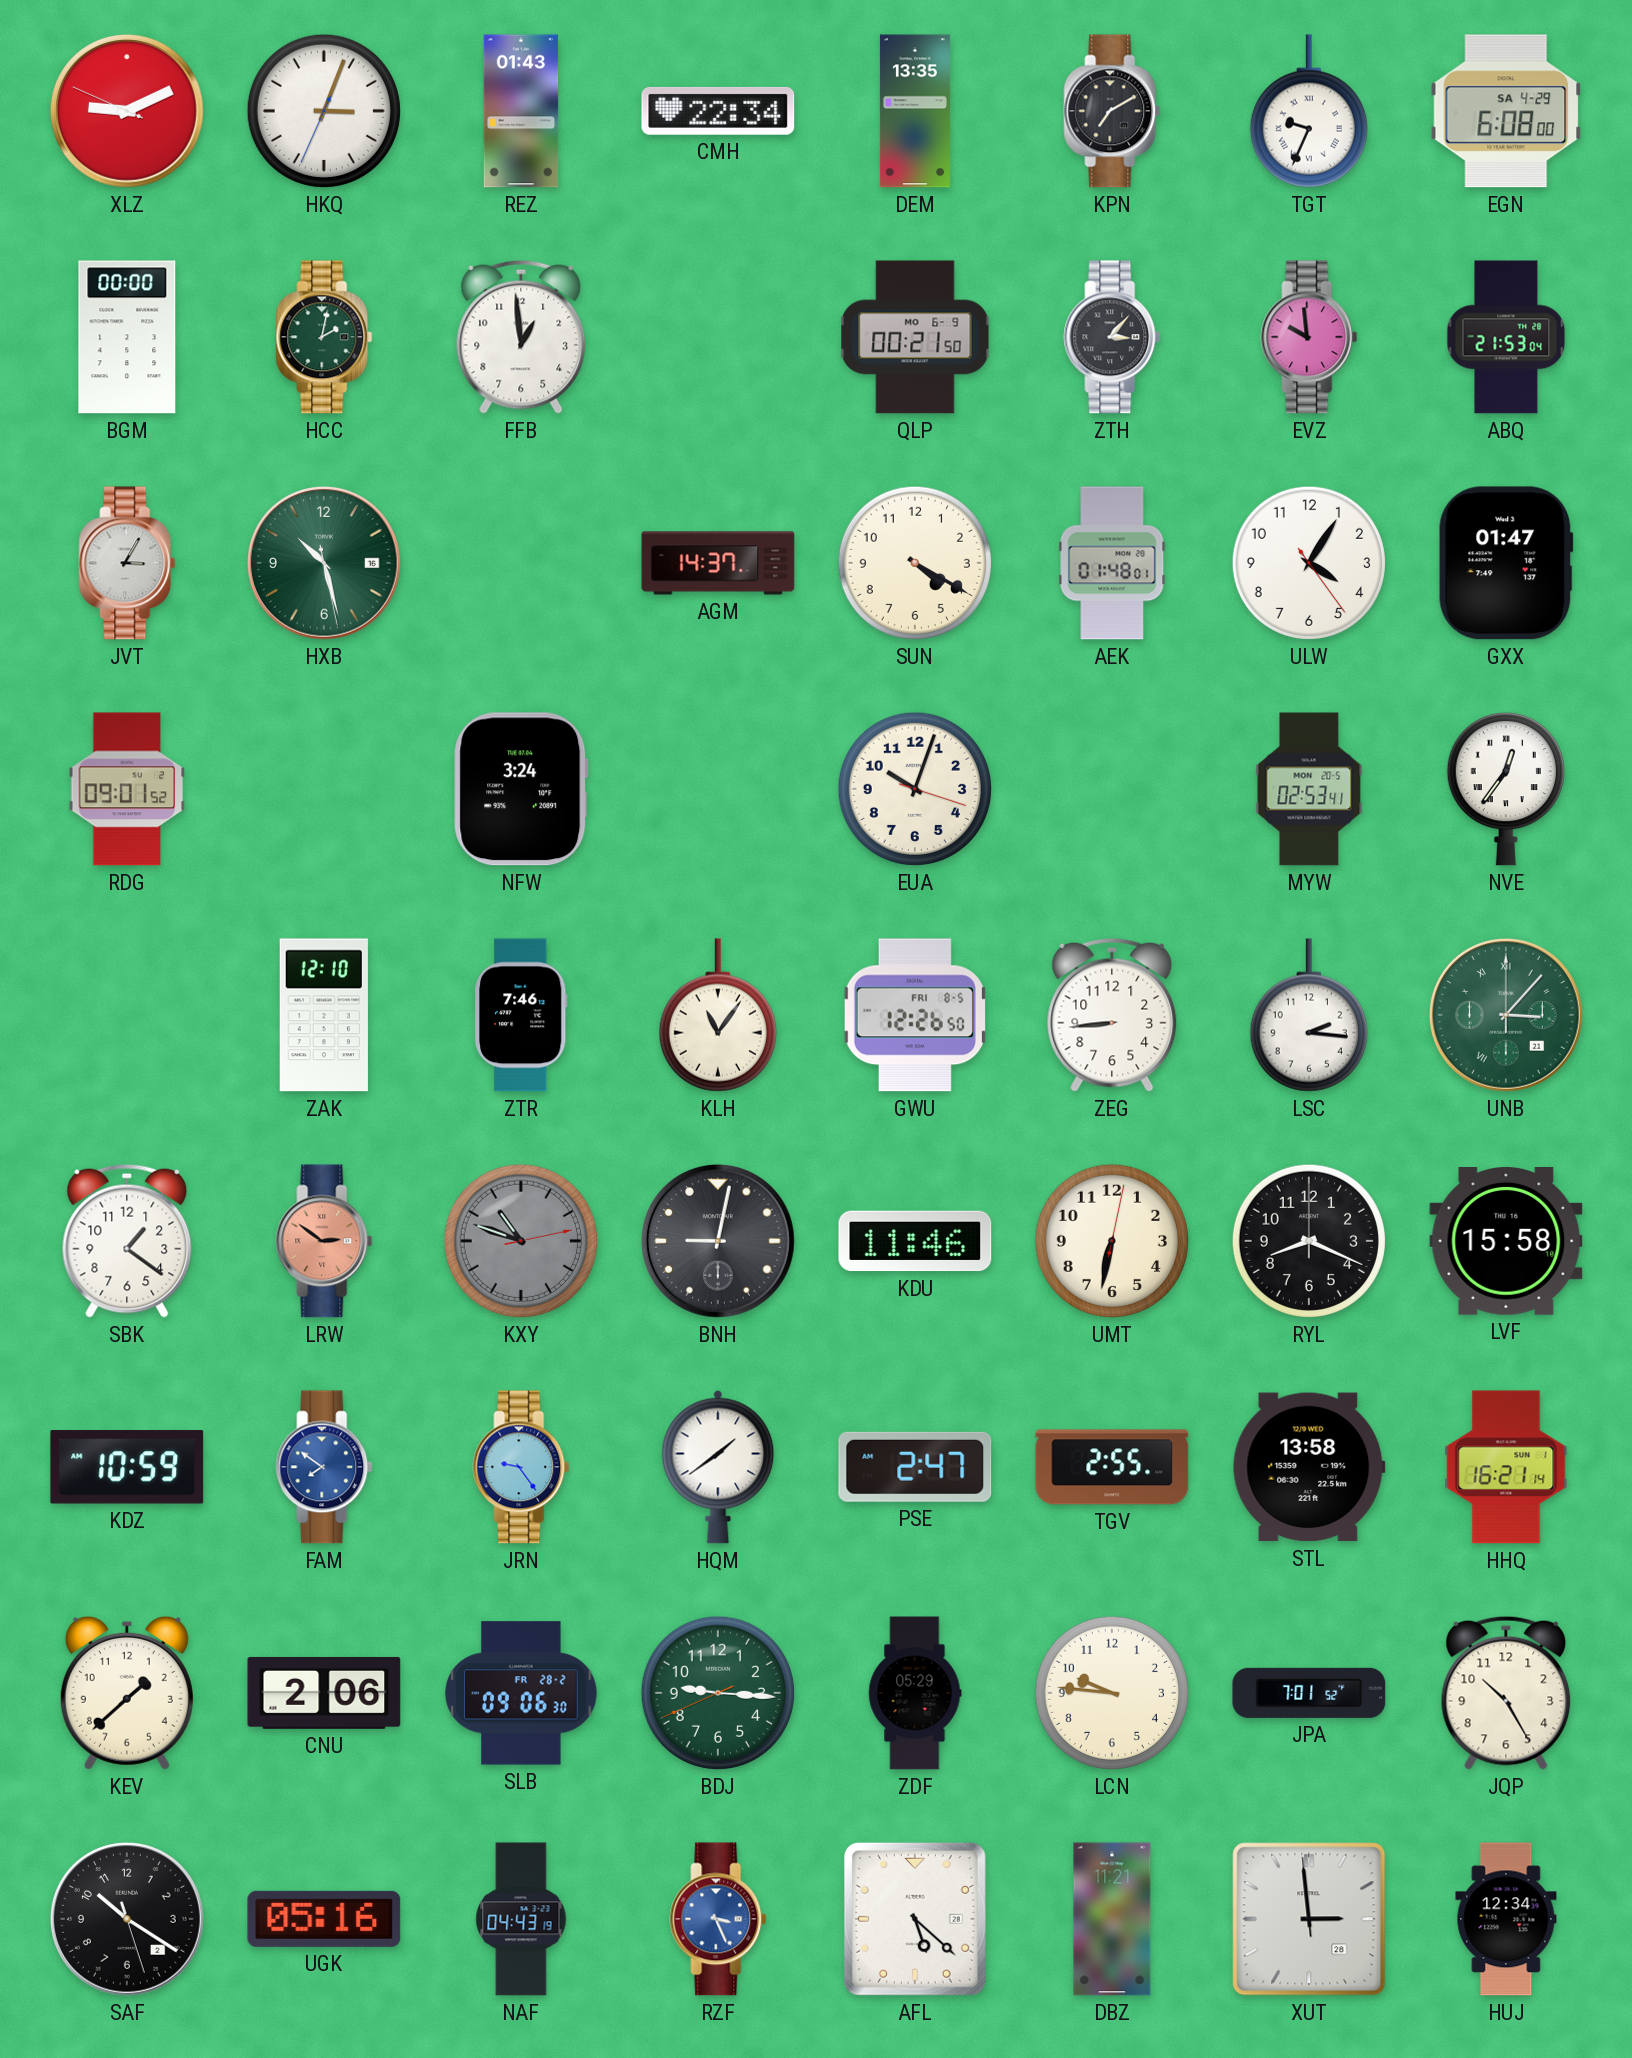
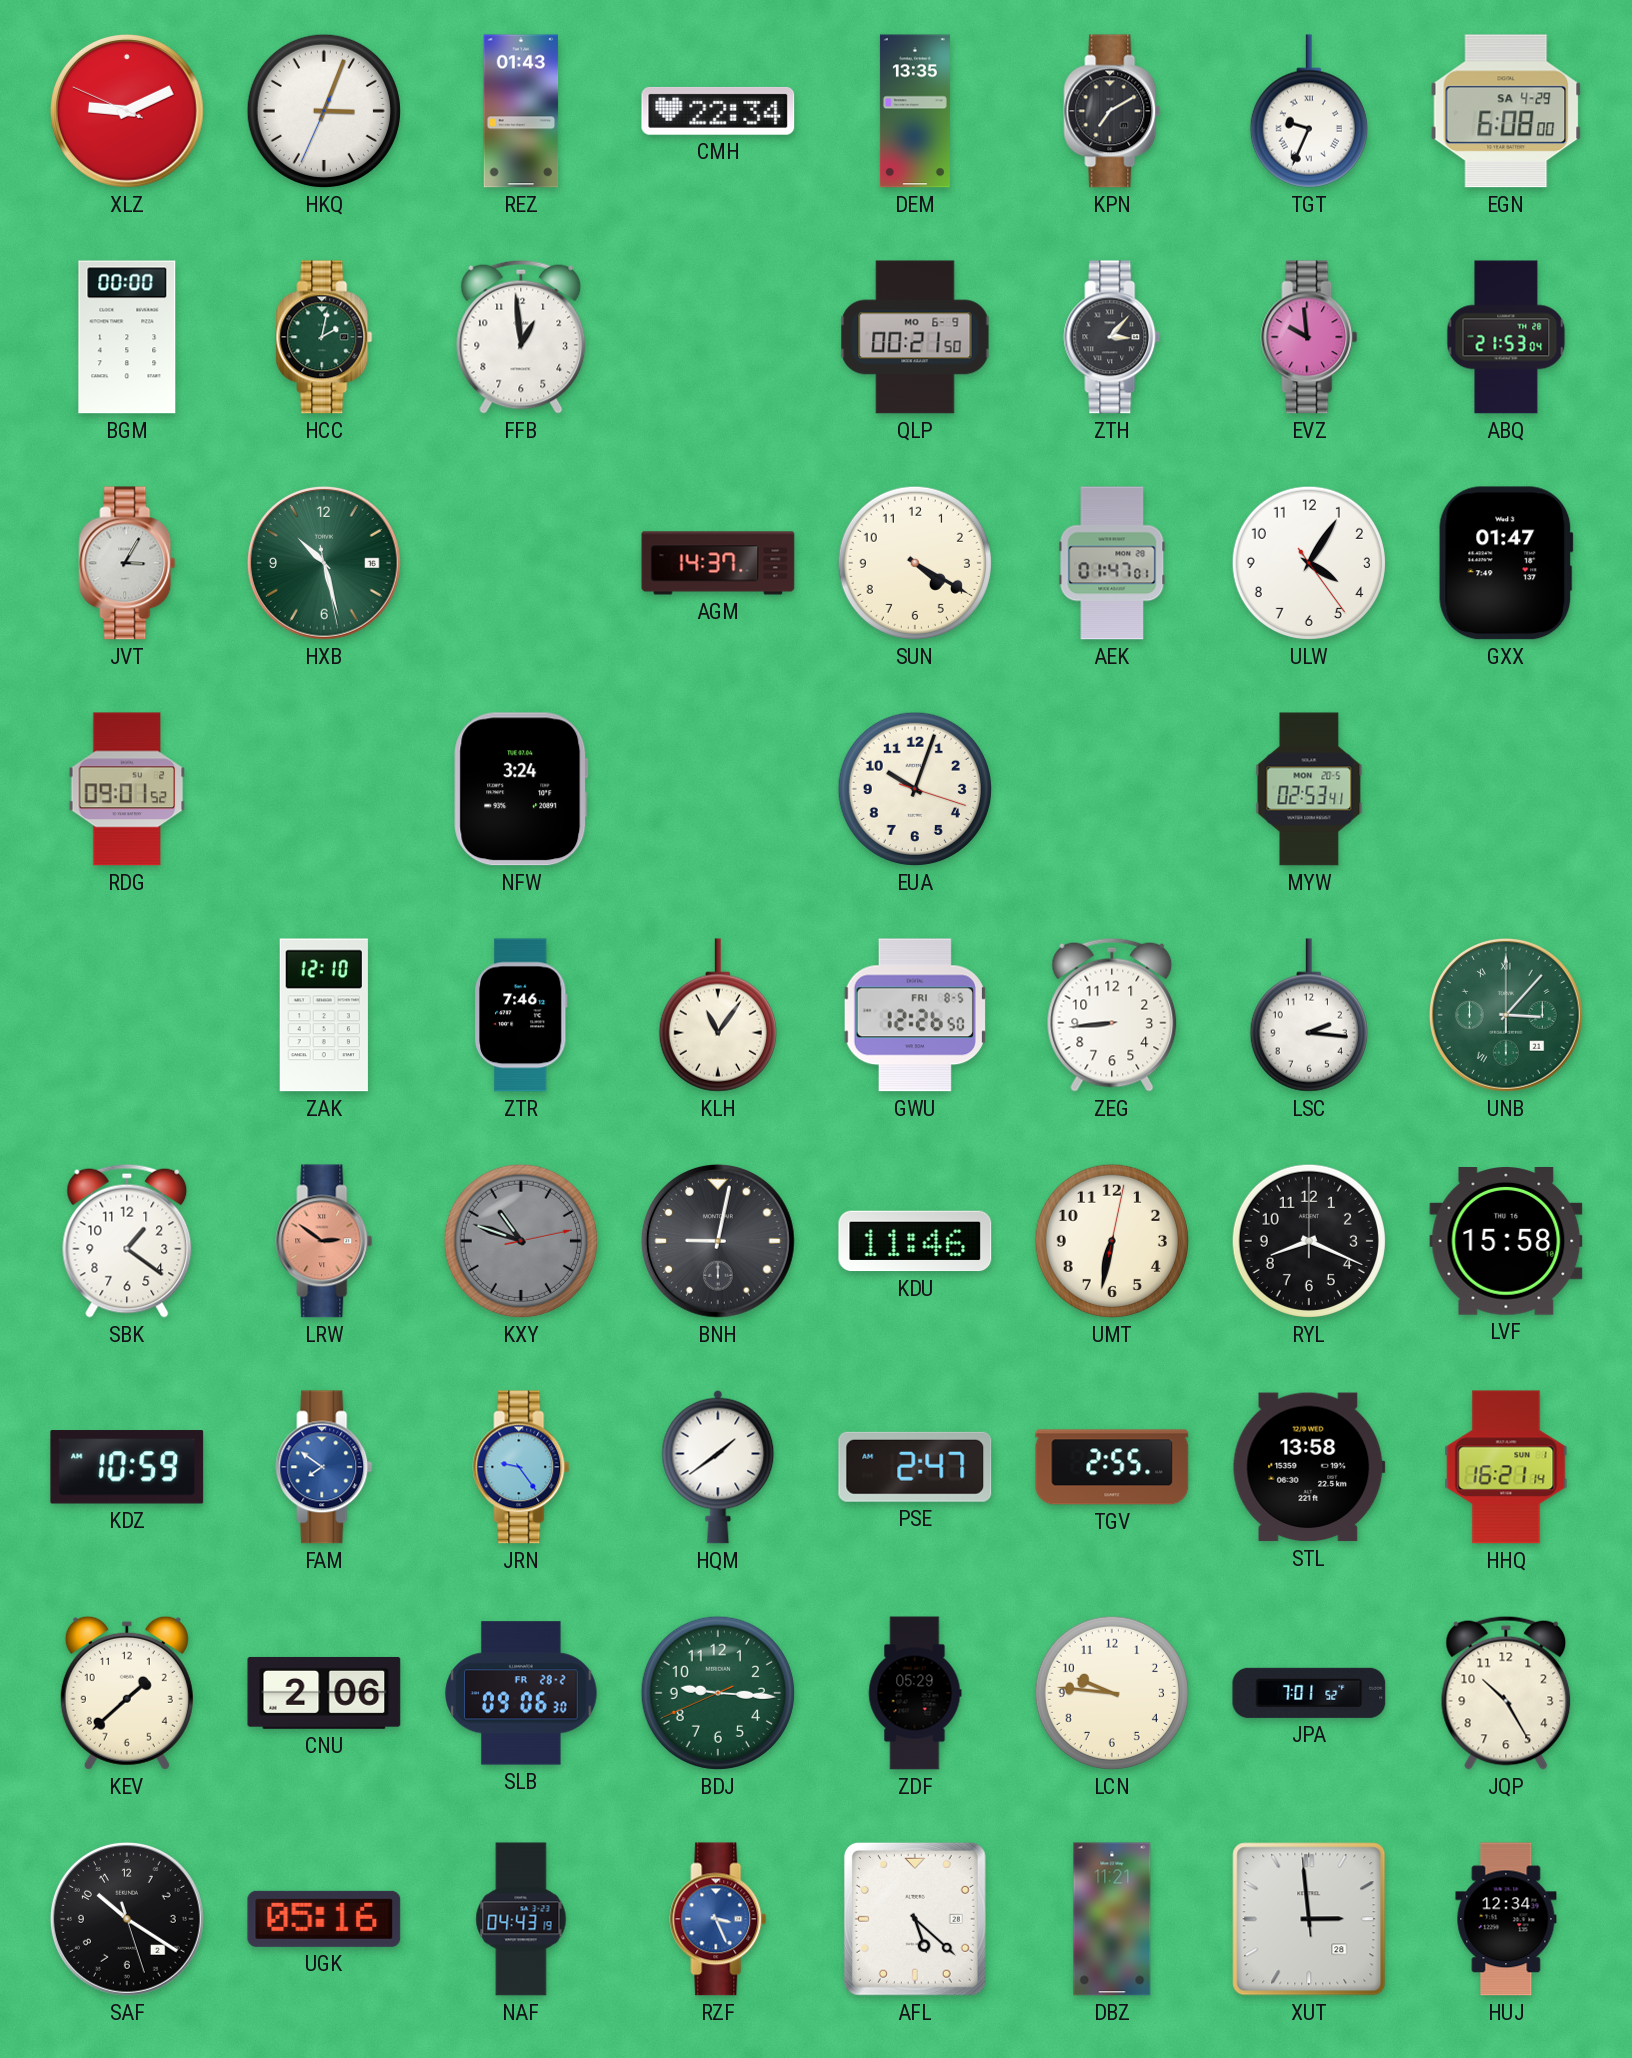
AEK: 01:48 -> 01:47
NVE: 12:36 -> none
